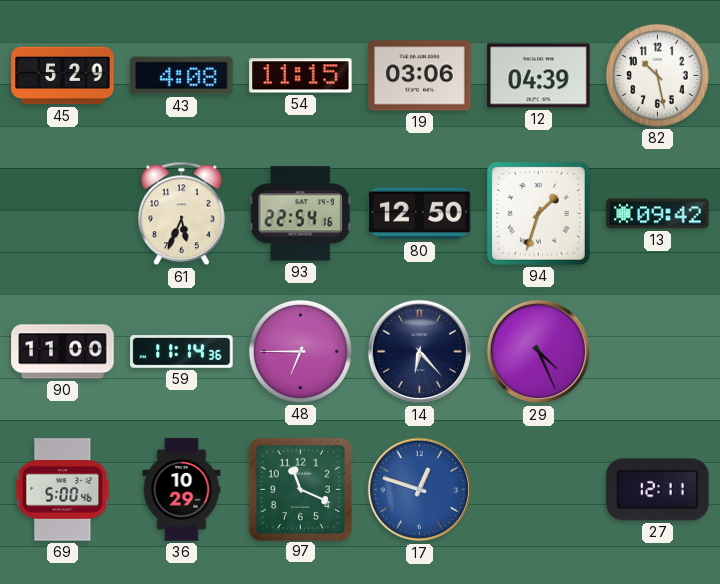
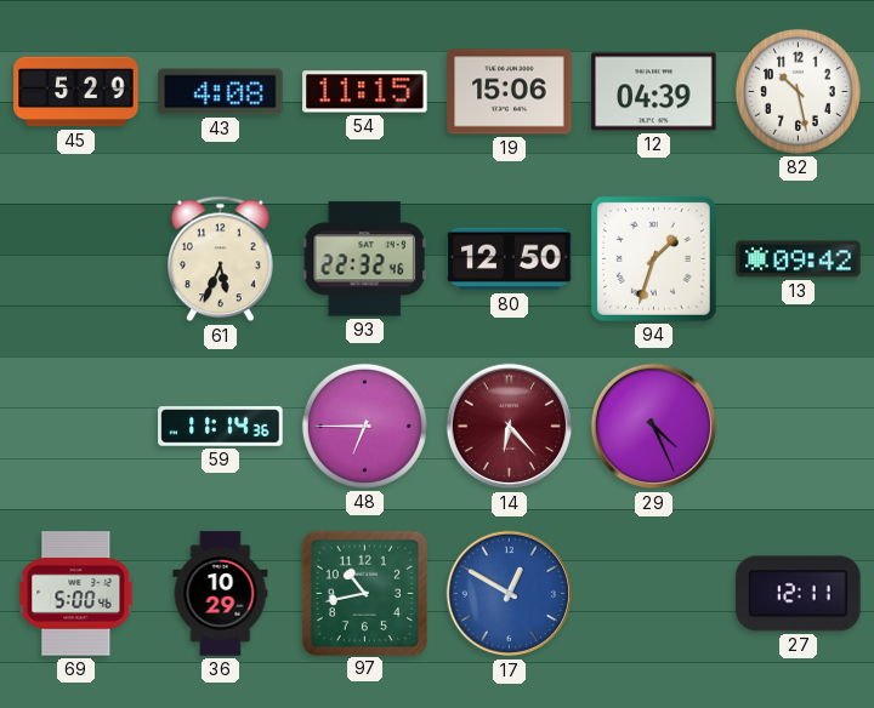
19: 03:06 -> 15:06
93: 22:54 -> 22:32
90: 11:00 -> none
14 dial: navy -> burgundy
97: 11:19 -> 10:43
17: 12:48 -> 12:50
